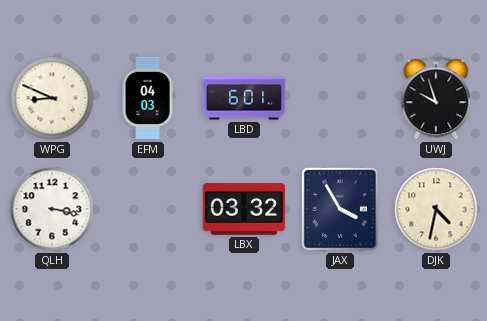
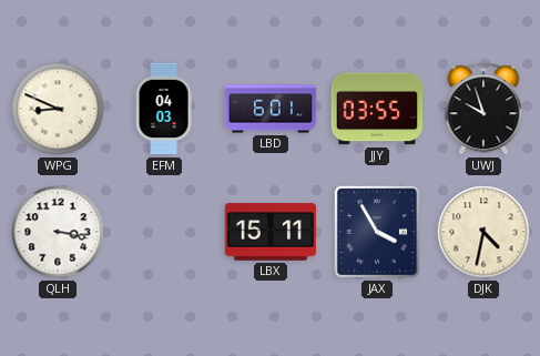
JJY: none -> 03:55
LBX: 03:32 -> 15:11
